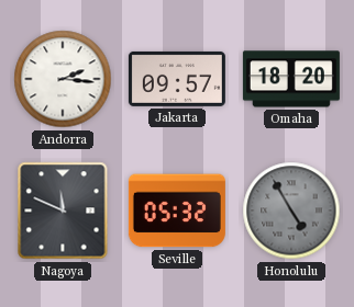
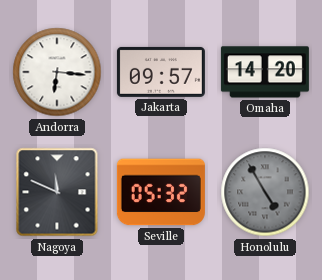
Andorra: 2:16 -> 6:16
Omaha: 18:20 -> 14:20
